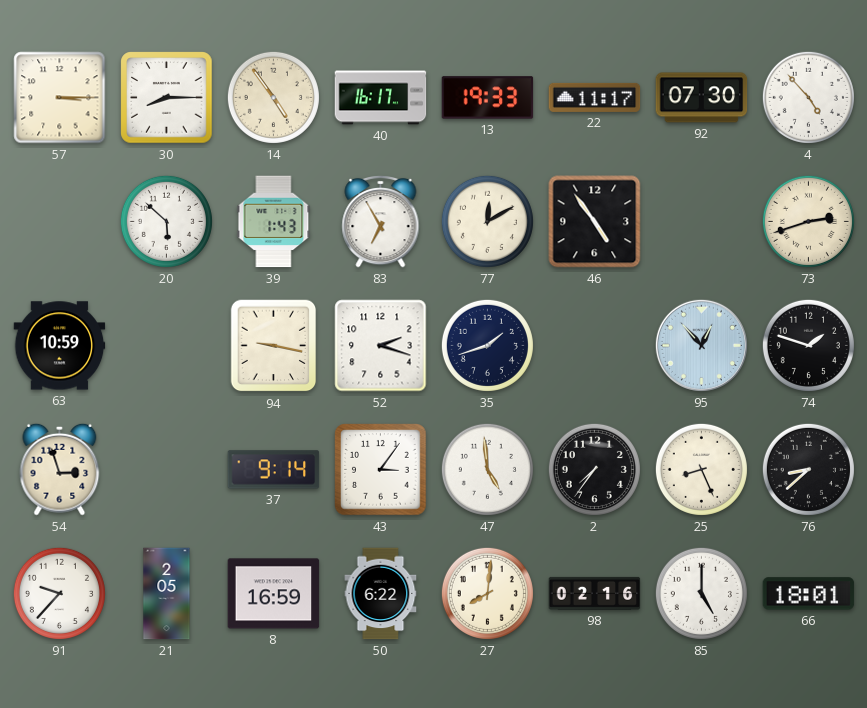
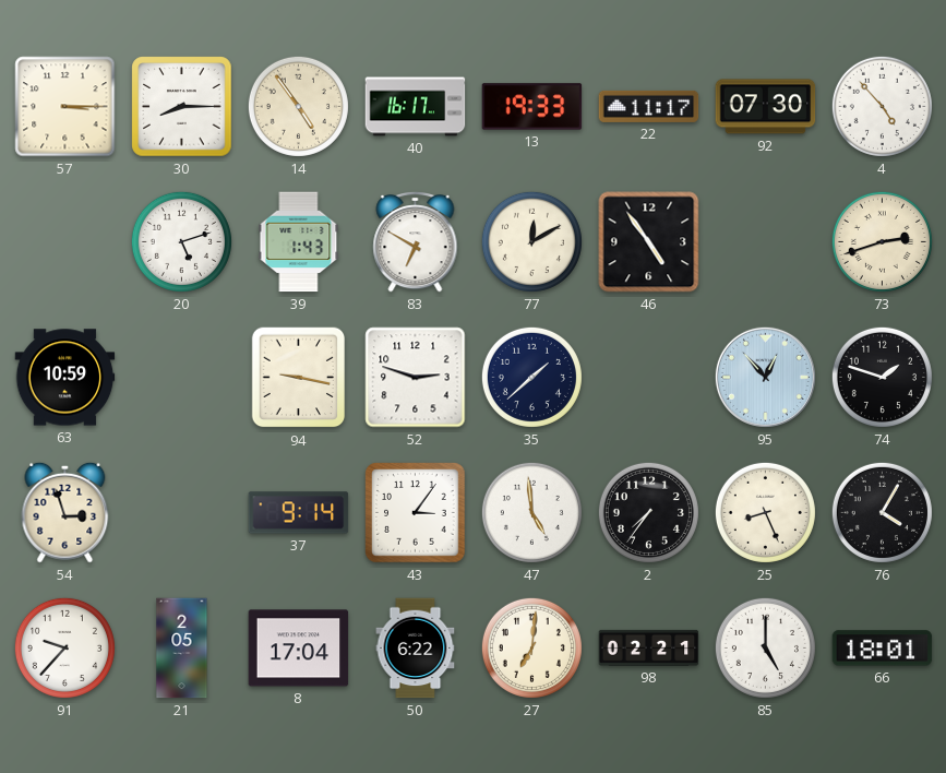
20: 5:52 -> 5:12
83: 6:55 -> 6:50
52: 2:18 -> 2:48
35: 1:42 -> 1:38
76: 8:38 -> 4:05
8: 16:59 -> 17:04
27: 8:01 -> 7:01
98: 02:16 -> 02:21
